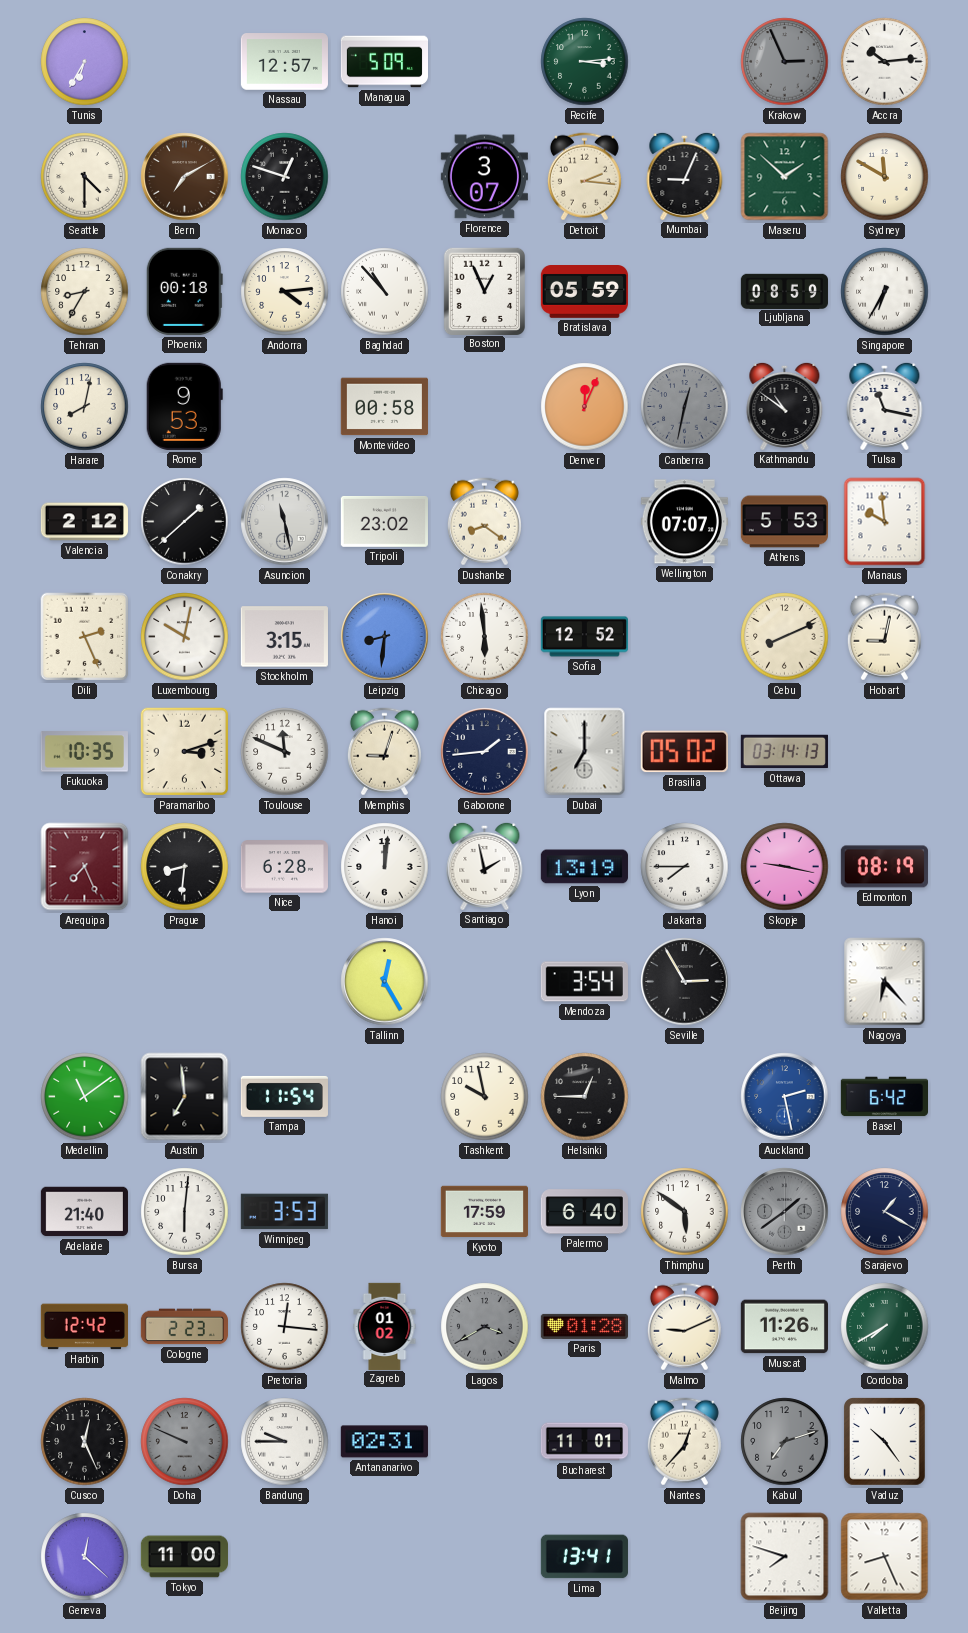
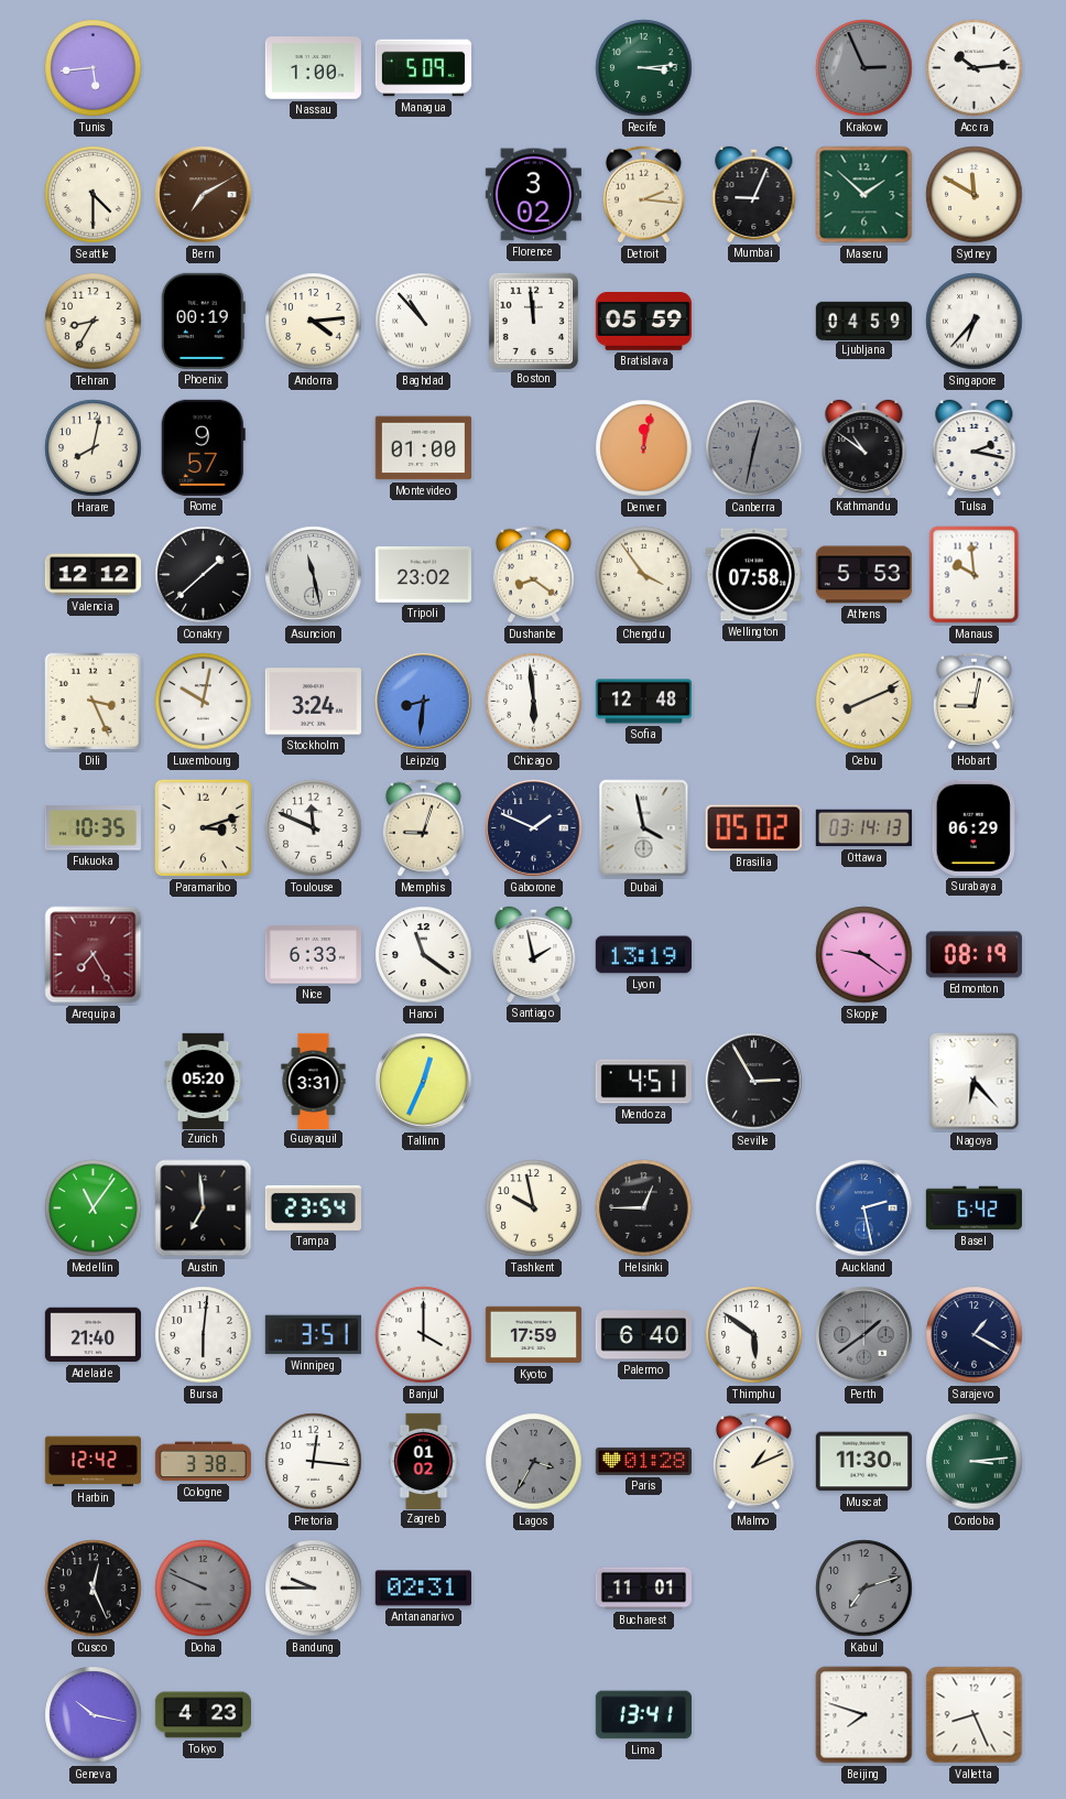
Tunis: 6:35 -> 5:44
Nassau: 12:57 -> 1:00
Monaco: 12:48 -> none
Florence: 3:07 -> 3:02
Phoenix: 00:18 -> 00:19
Boston: 12:56 -> 11:59
Ljubljana: 08:59 -> 04:59
Singapore: 6:35 -> 6:37
Rome: 9:53 -> 9:57
Montevideo: 00:58 -> 01:00
Denver: 12:04 -> 12:02
Tulsa: 11:17 -> 2:17
Valencia: 2:12 -> 12:12
Chengdu: none -> 3:54
Wellington: 07:07 -> 07:58
Dili: 2:26 -> 3:26
Stockholm: 3:15 -> 3:24
Sofia: 12:52 -> 12:48
Gaborone: 1:44 -> 1:49
Dubai: 7:00 -> 3:58
Surabaya: none -> 06:29
Arequipa: 7:26 -> 7:25
Prague: 8:31 -> none
Nice: 6:28 -> 6:33
Hanoi: 12:01 -> 11:21
Jakarta: 7:45 -> none
Skopje: 9:17 -> 9:21
Zurich: none -> 05:20
Guayaquil: none -> 3:31
Tallinn: 12:25 -> 12:34
Mendoza: 3:54 -> 4:51
Medellin: 11:09 -> 11:06
Tampa: 11:54 -> 23:54
Winnipeg: 3:53 -> 3:51
Banjul: none -> 4:00
Cologne: 2:23 -> 3:38
Lagos: 3:40 -> 3:35
Malmo: 9:11 -> 1:11
Muscat: 11:26 -> 11:30
Cordoba: 7:40 -> 3:14
Nantes: 12:37 -> none
Vaduz: 10:24 -> none
Geneva: 12:22 -> 10:17
Tokyo: 11:00 -> 4:23
